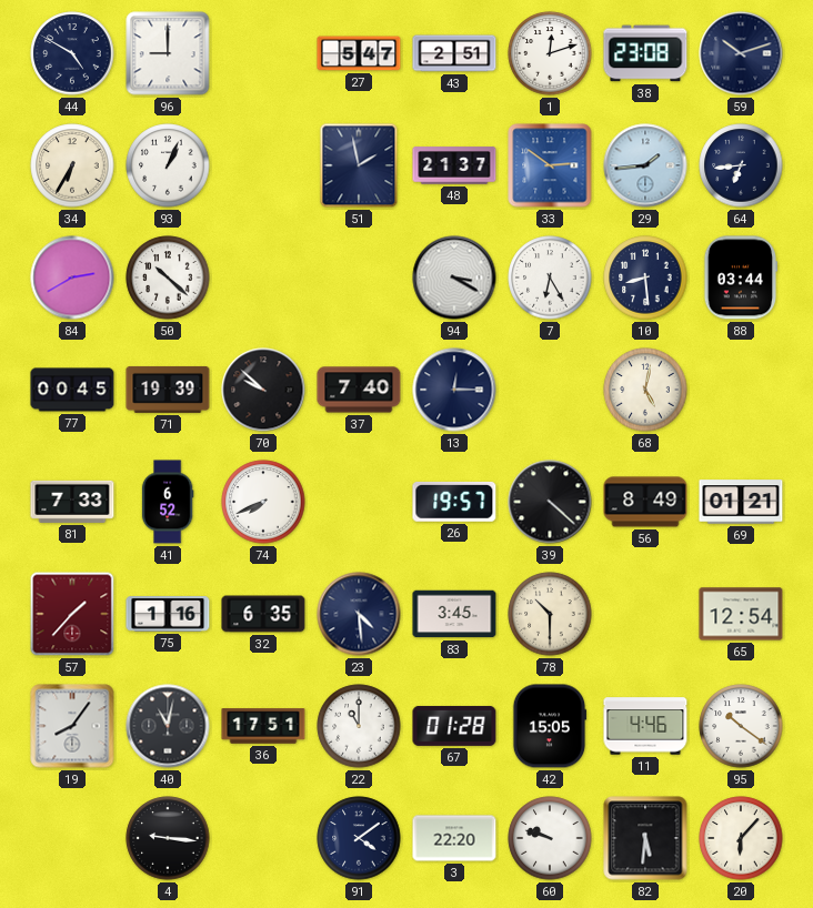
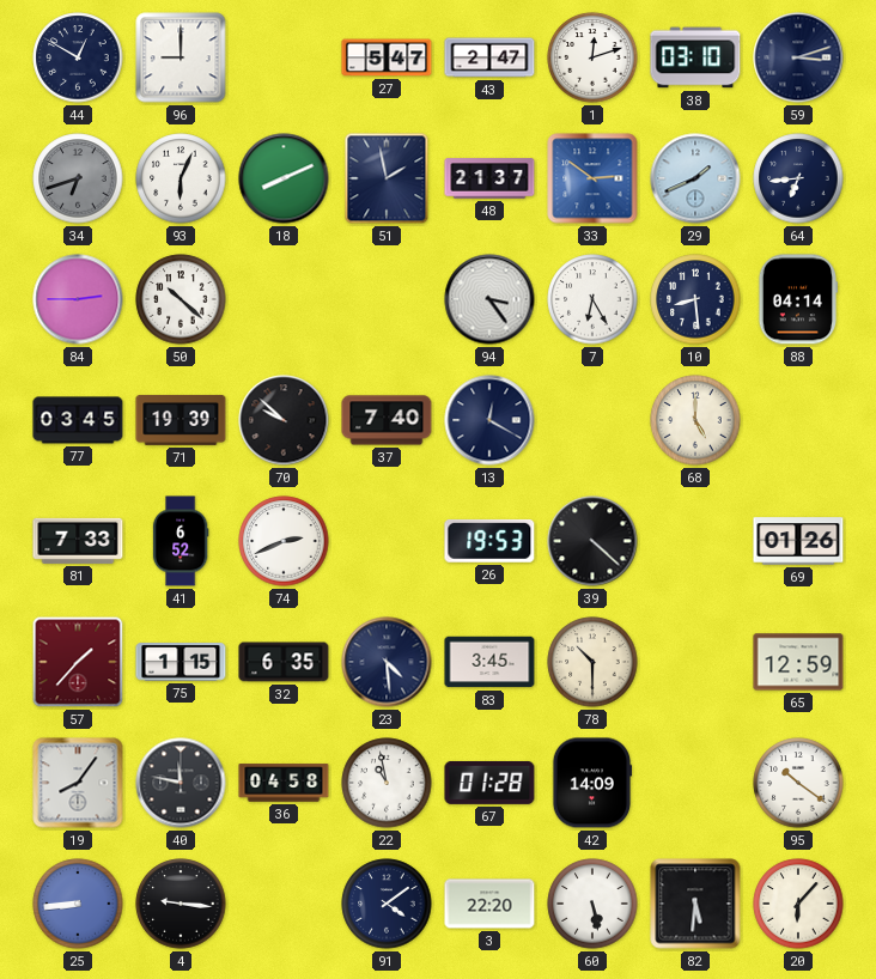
44: 4:50 -> 12:50
43: 2:51 -> 2:47
38: 23:08 -> 03:10
59: 10:12 -> 3:12
34: 6:35 -> 6:42
34 dial: cream -> grey
93: 1:04 -> 6:04
18: none -> 8:11
29: 1:44 -> 1:41
84: 2:40 -> 2:45
94: 3:20 -> 3:24
88: 03:44 -> 04:14
77: 00:45 -> 03:45
13: 12:15 -> 12:20
68: 5:02 -> 5:00
74: 7:41 -> 2:41
26: 19:57 -> 19:53
56: 8:49 -> none
69: 01:21 -> 01:26
75: 1:16 -> 1:15
65: 12:54 -> 12:59
40: 11:02 -> 11:47
36: 17:51 -> 04:58
22: 11:00 -> 10:58
42: 15:05 -> 14:09
11: 4:46 -> none
25: none -> 8:44
60: 9:48 -> 5:28
